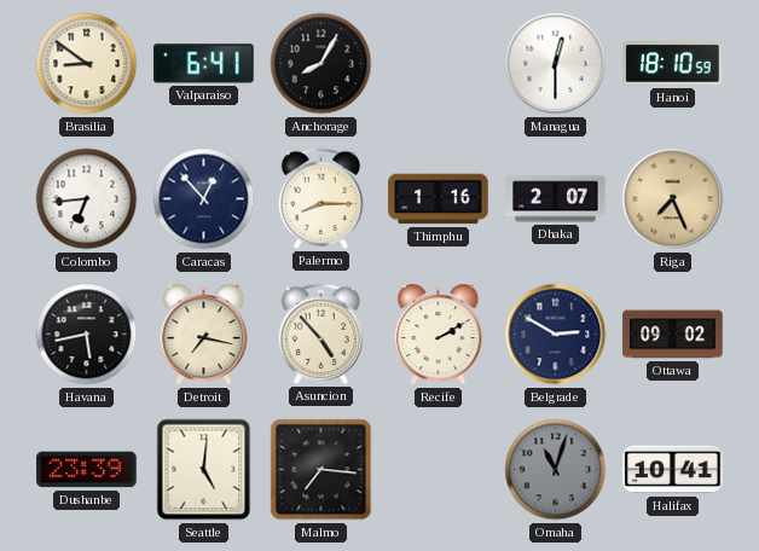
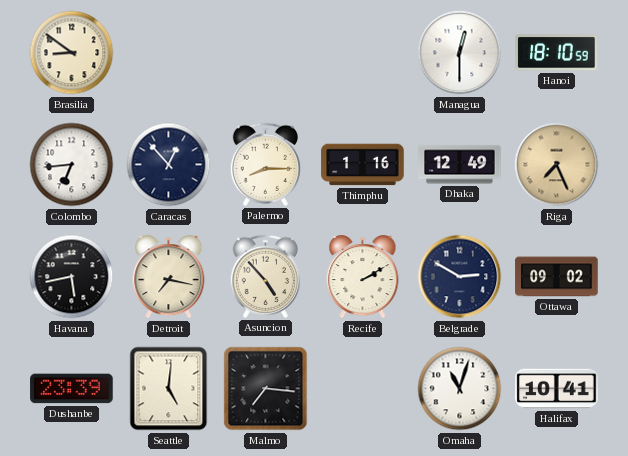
Valparaiso: 6:41 -> none
Anchorage: 8:05 -> none
Dhaka: 2:07 -> 12:49
Omaha dial: grey -> white
